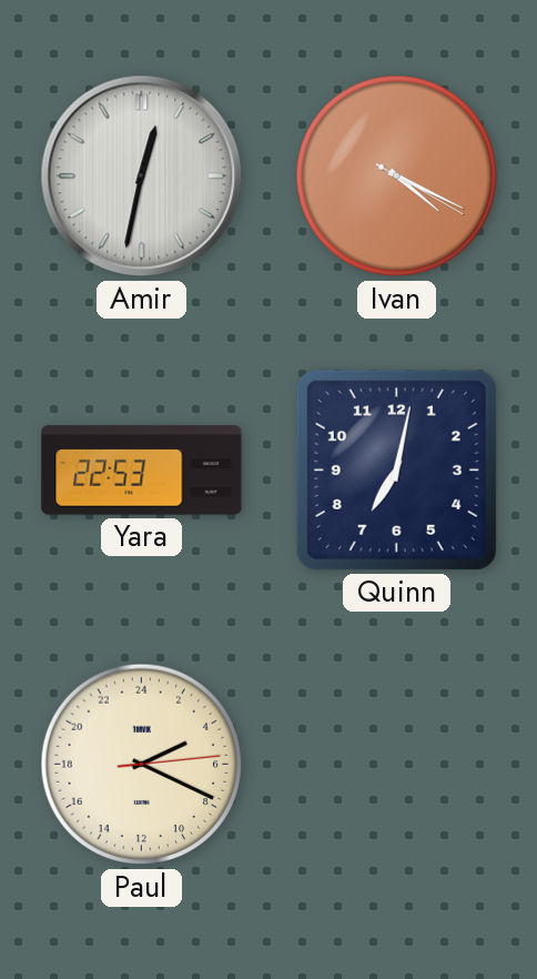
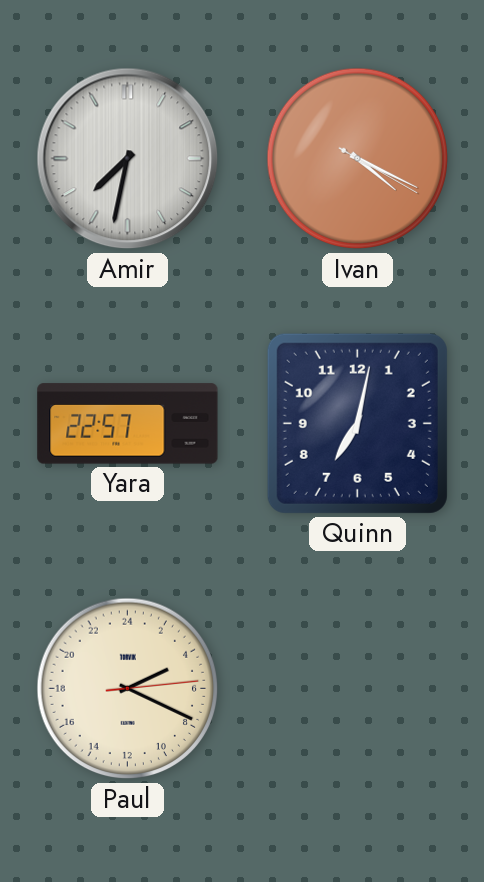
Amir: 12:32 -> 7:32
Yara: 22:53 -> 22:57
